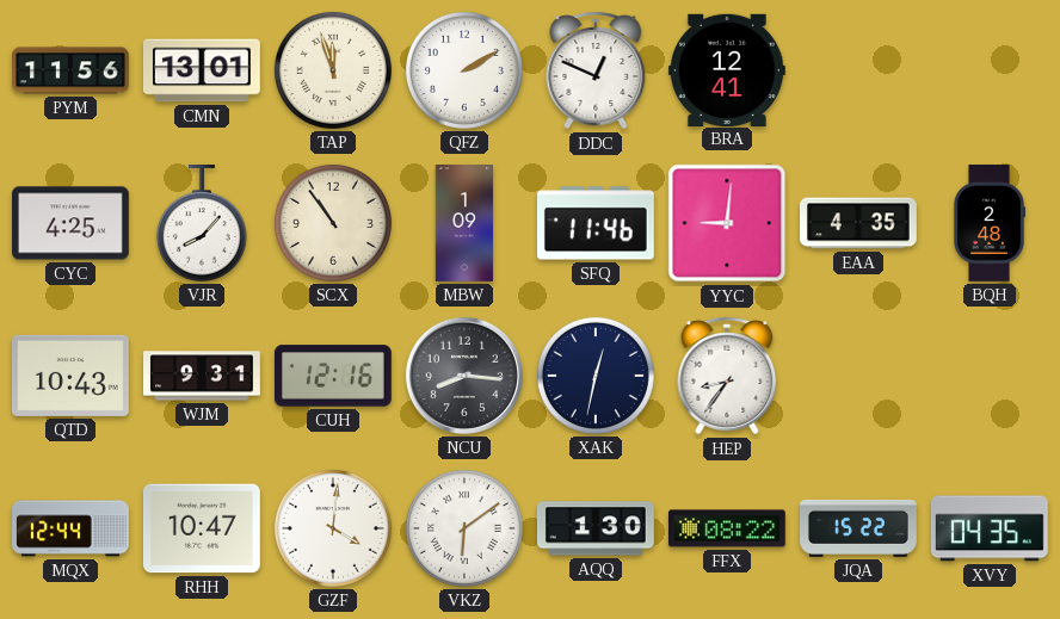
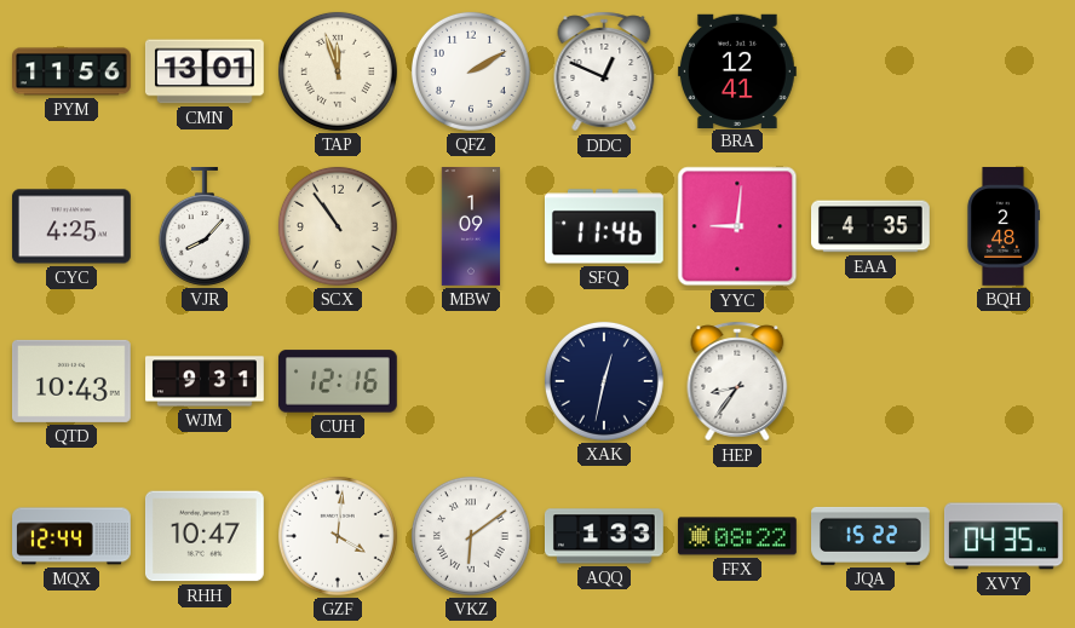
NCU: 8:16 -> none
AQQ: 1:30 -> 1:33
